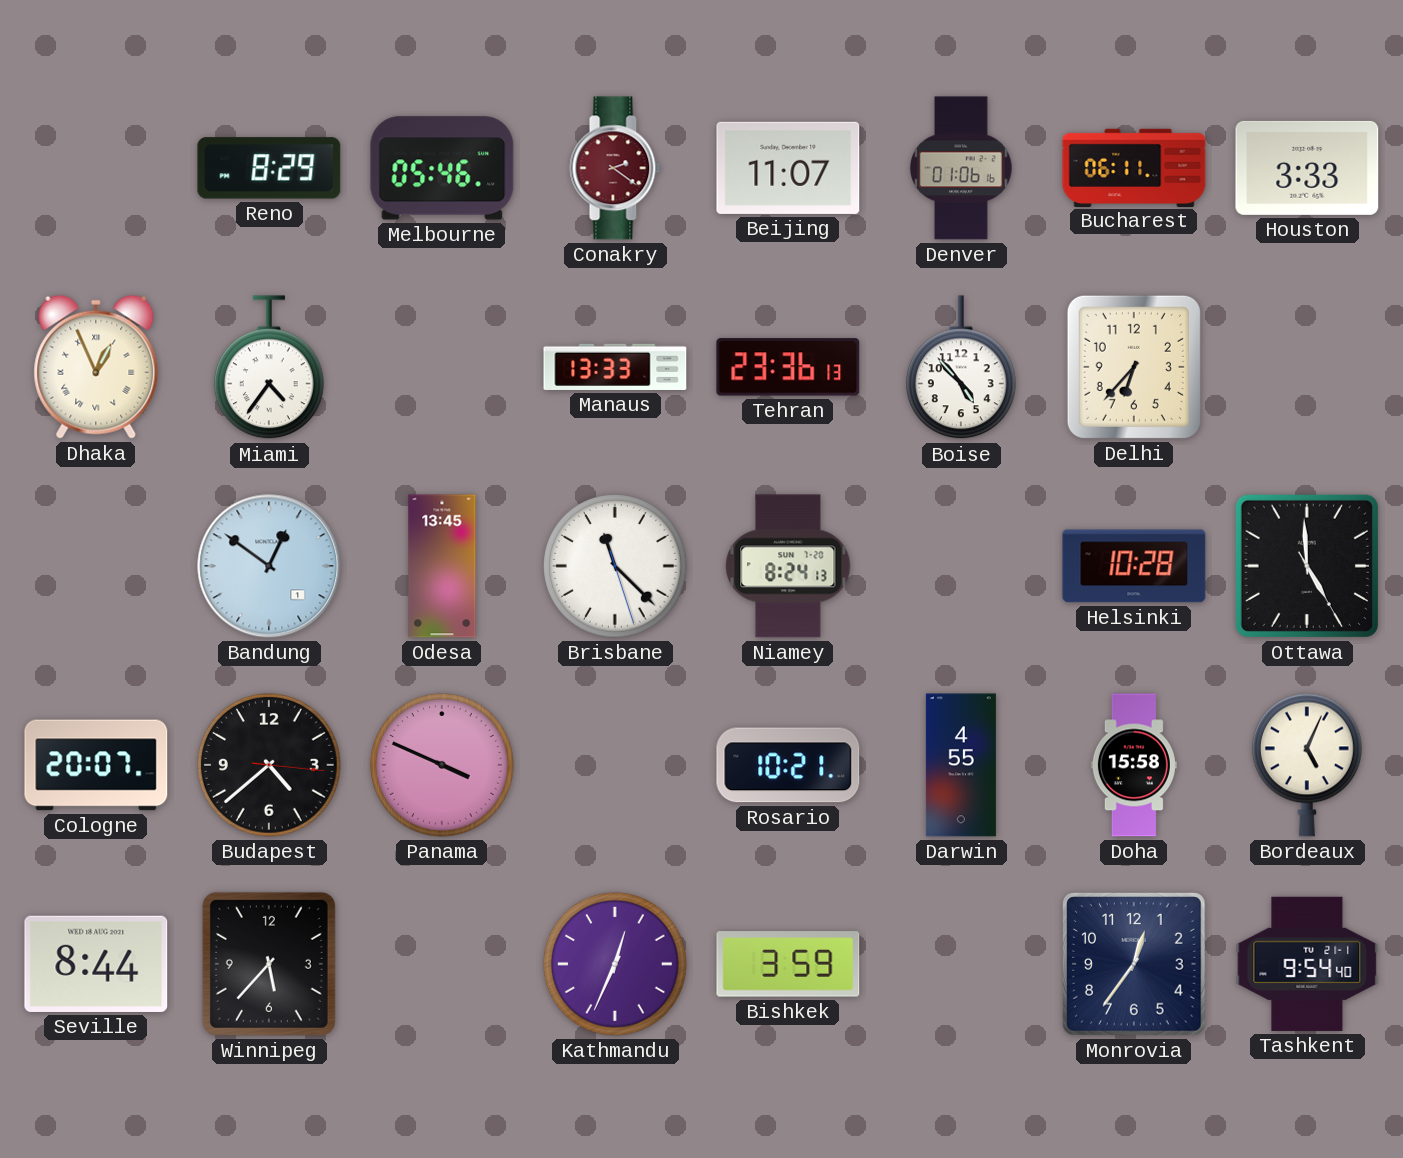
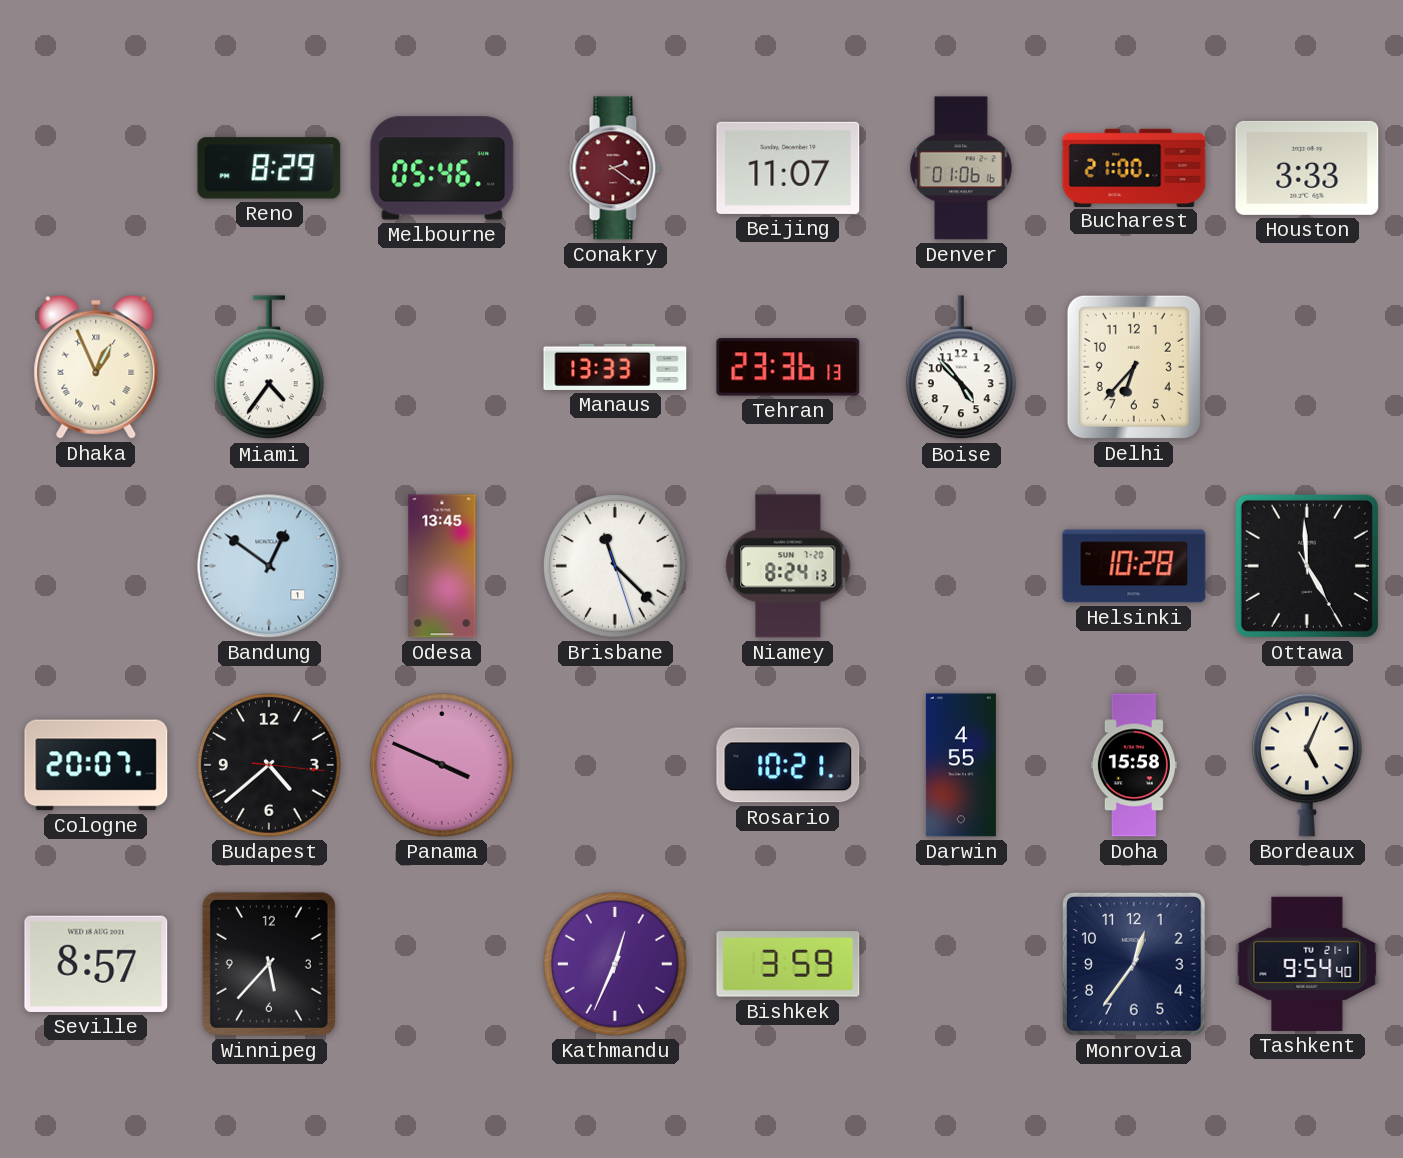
Bucharest: 06:11 -> 21:00
Seville: 8:44 -> 8:57
